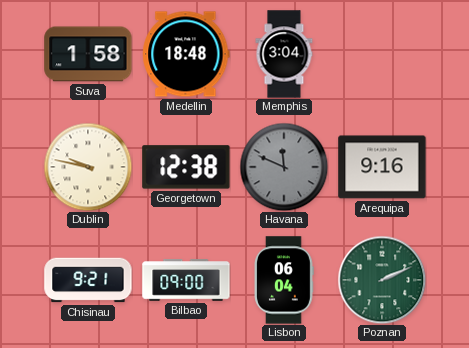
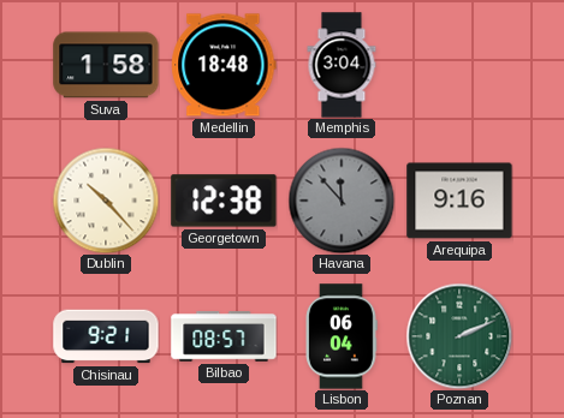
Dublin: 9:47 -> 10:23
Havana: 11:49 -> 11:53
Bilbao: 09:00 -> 08:57
